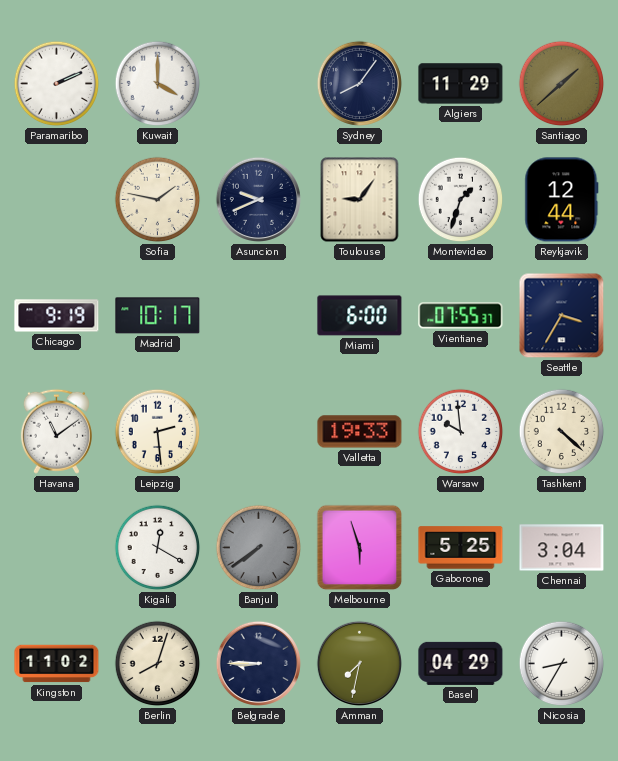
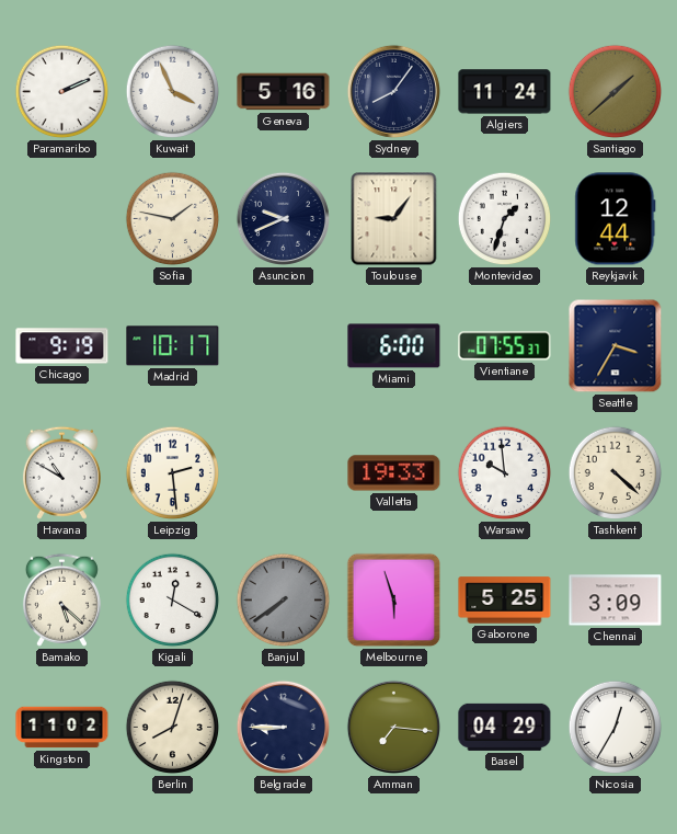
Kuwait: 4:00 -> 3:56
Geneva: none -> 5:16
Algiers: 11:29 -> 11:24
Havana: 11:09 -> 10:50
Bamako: none -> 5:22
Chennai: 3:04 -> 3:09
Amman: 7:32 -> 7:16
Nicosia: 8:35 -> 12:35
